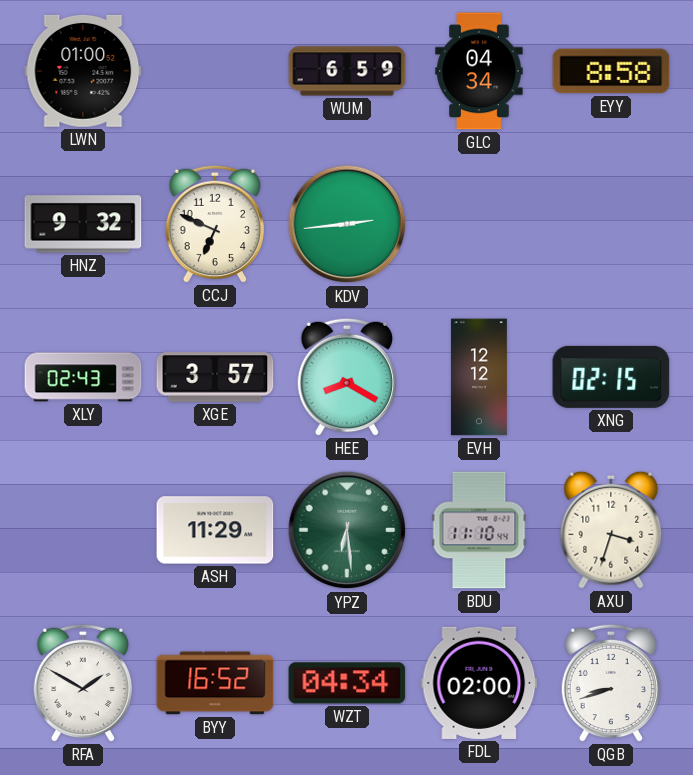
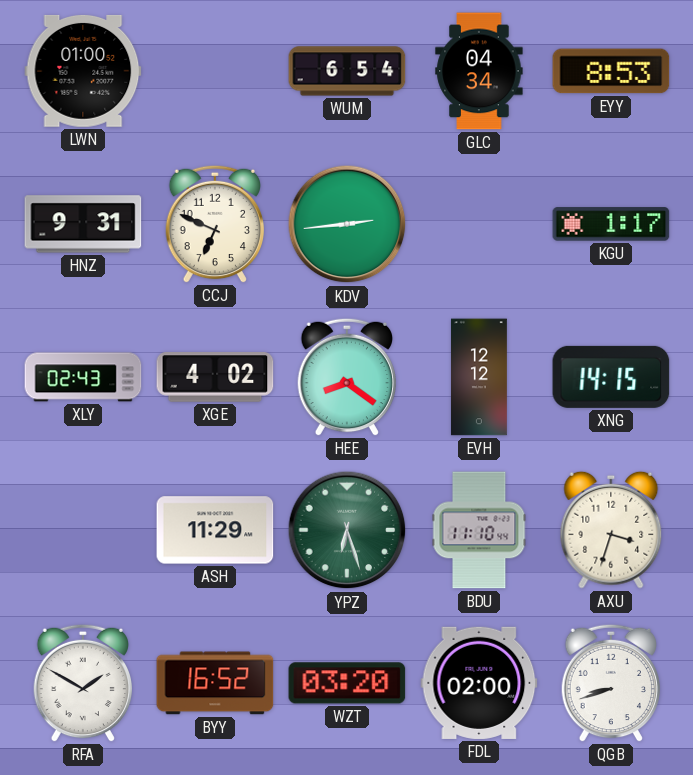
WUM: 6:59 -> 6:54
EYY: 8:58 -> 8:53
HNZ: 9:32 -> 9:31
KGU: none -> 1:17
XGE: 3:57 -> 4:02
HEE: 8:20 -> 8:21
XNG: 02:15 -> 14:15
YPZ: 6:29 -> 6:27
WZT: 04:34 -> 03:20
